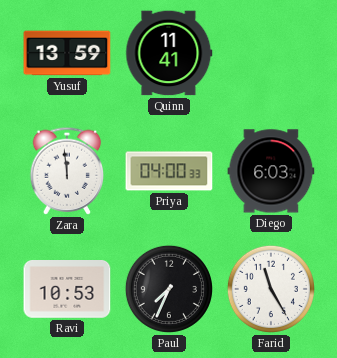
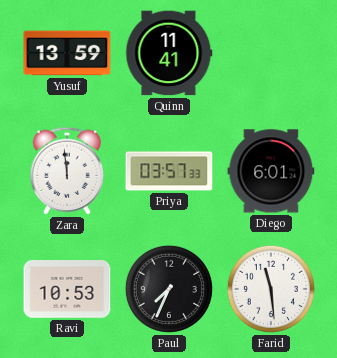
Priya: 04:00 -> 03:57
Diego: 6:03 -> 6:01
Farid: 11:25 -> 11:29
